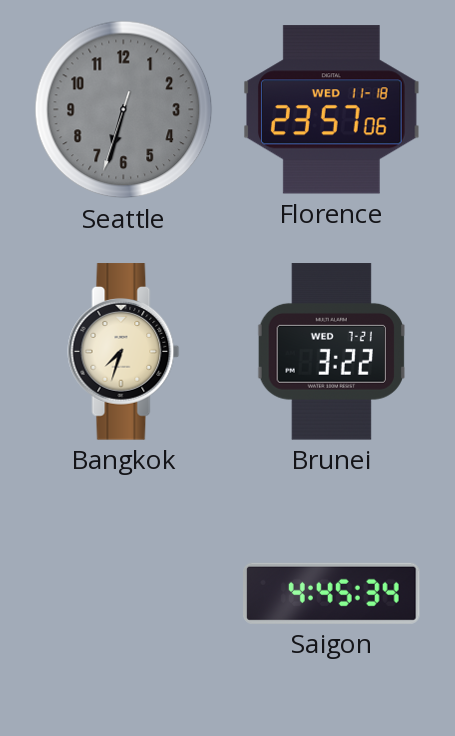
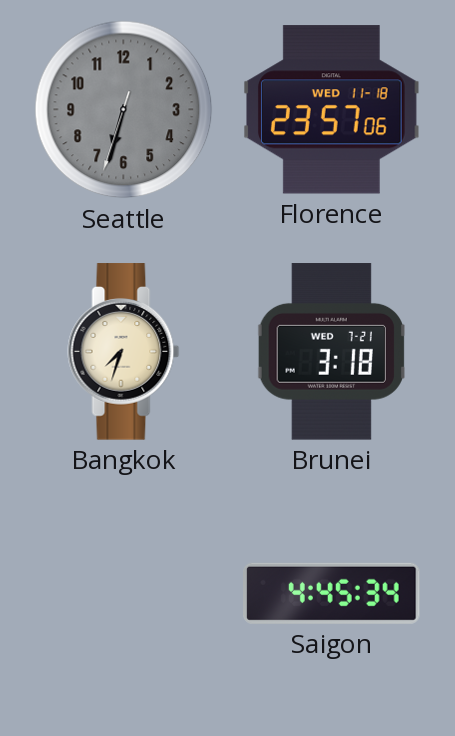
Brunei: 3:22 -> 3:18
